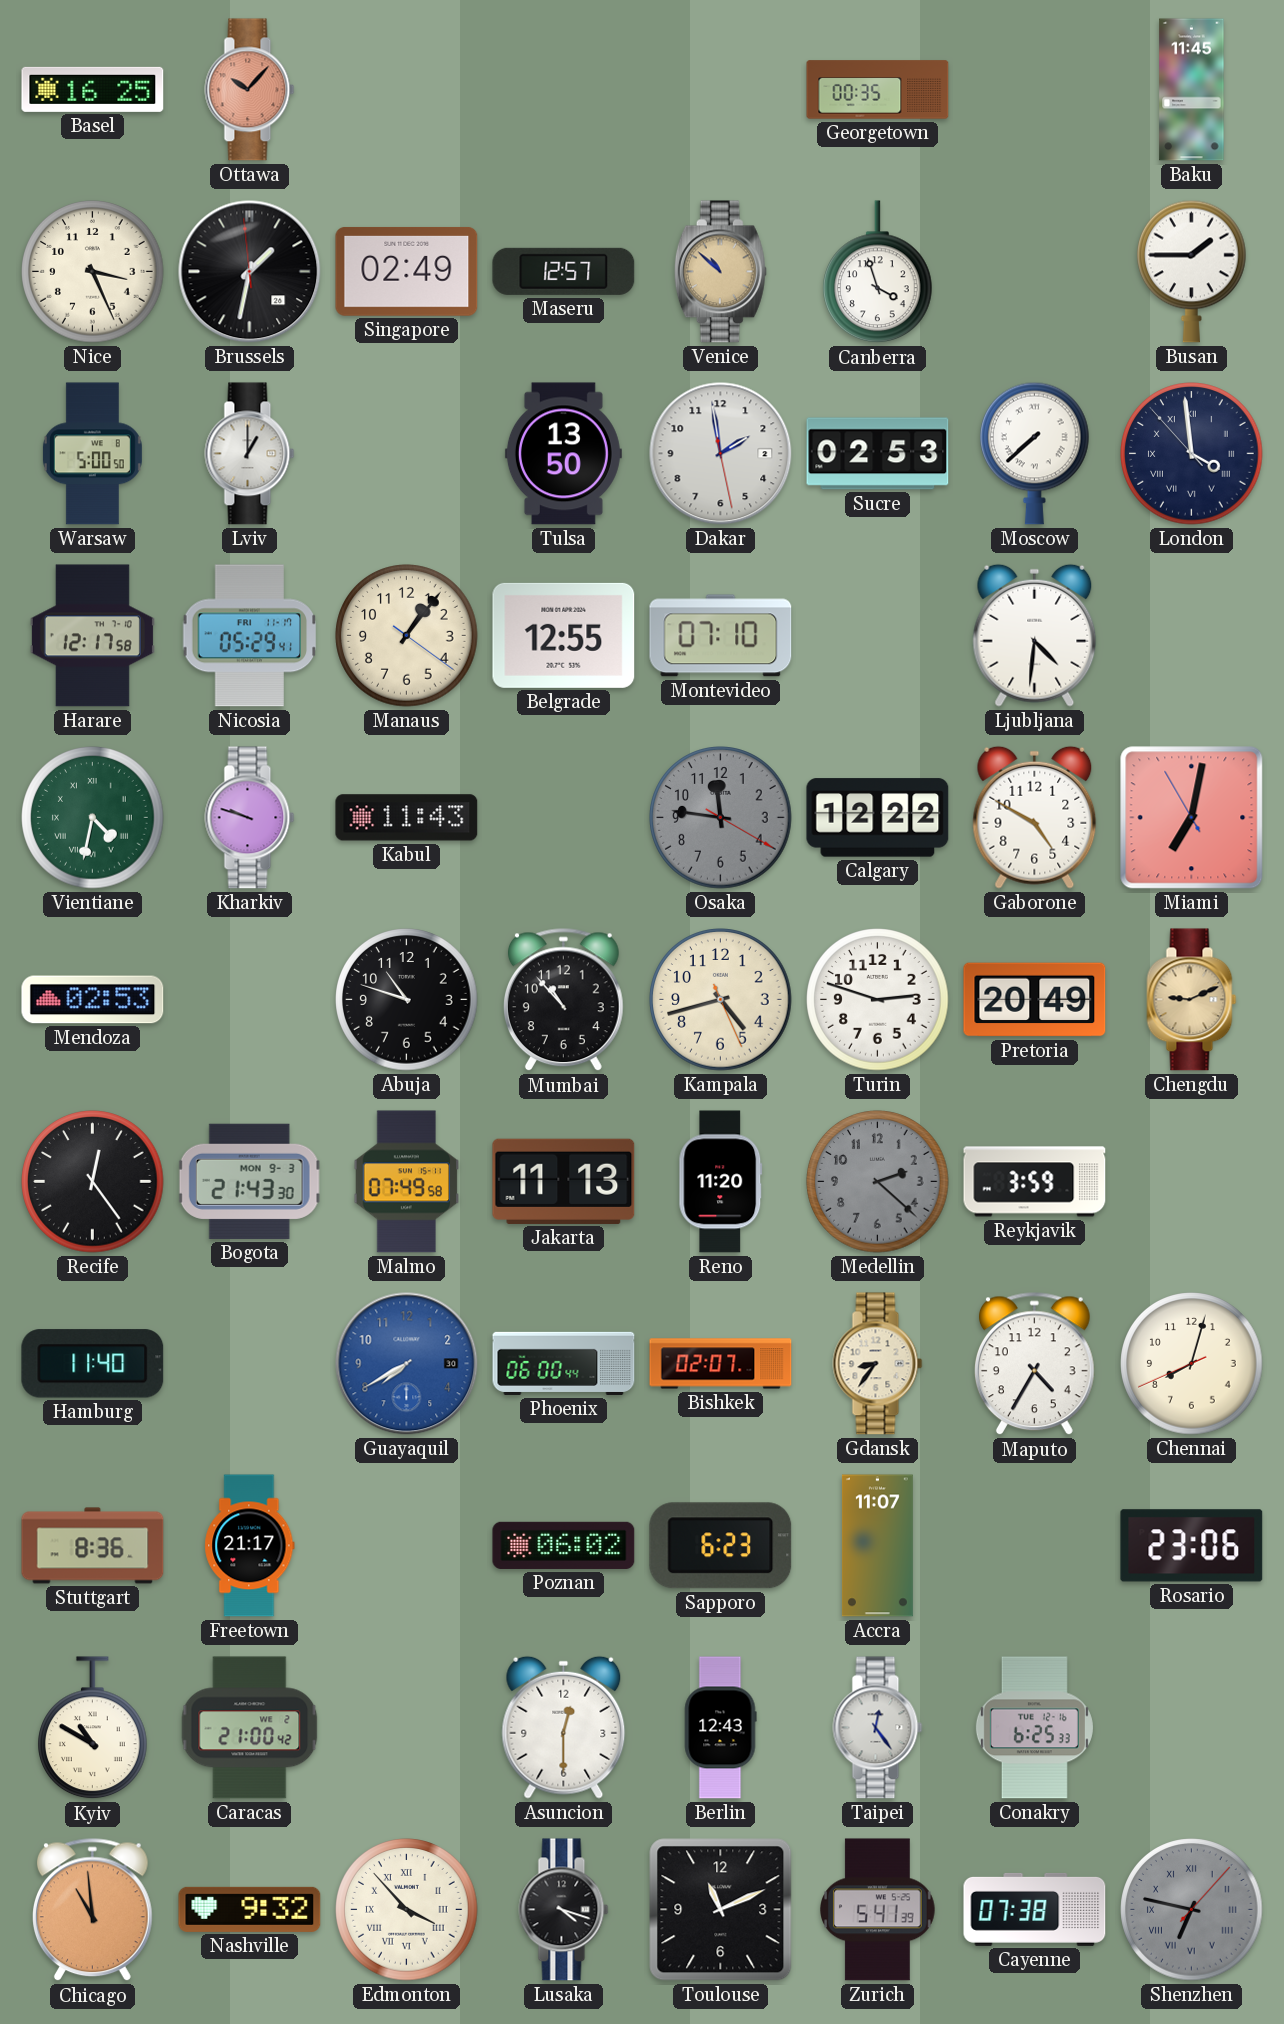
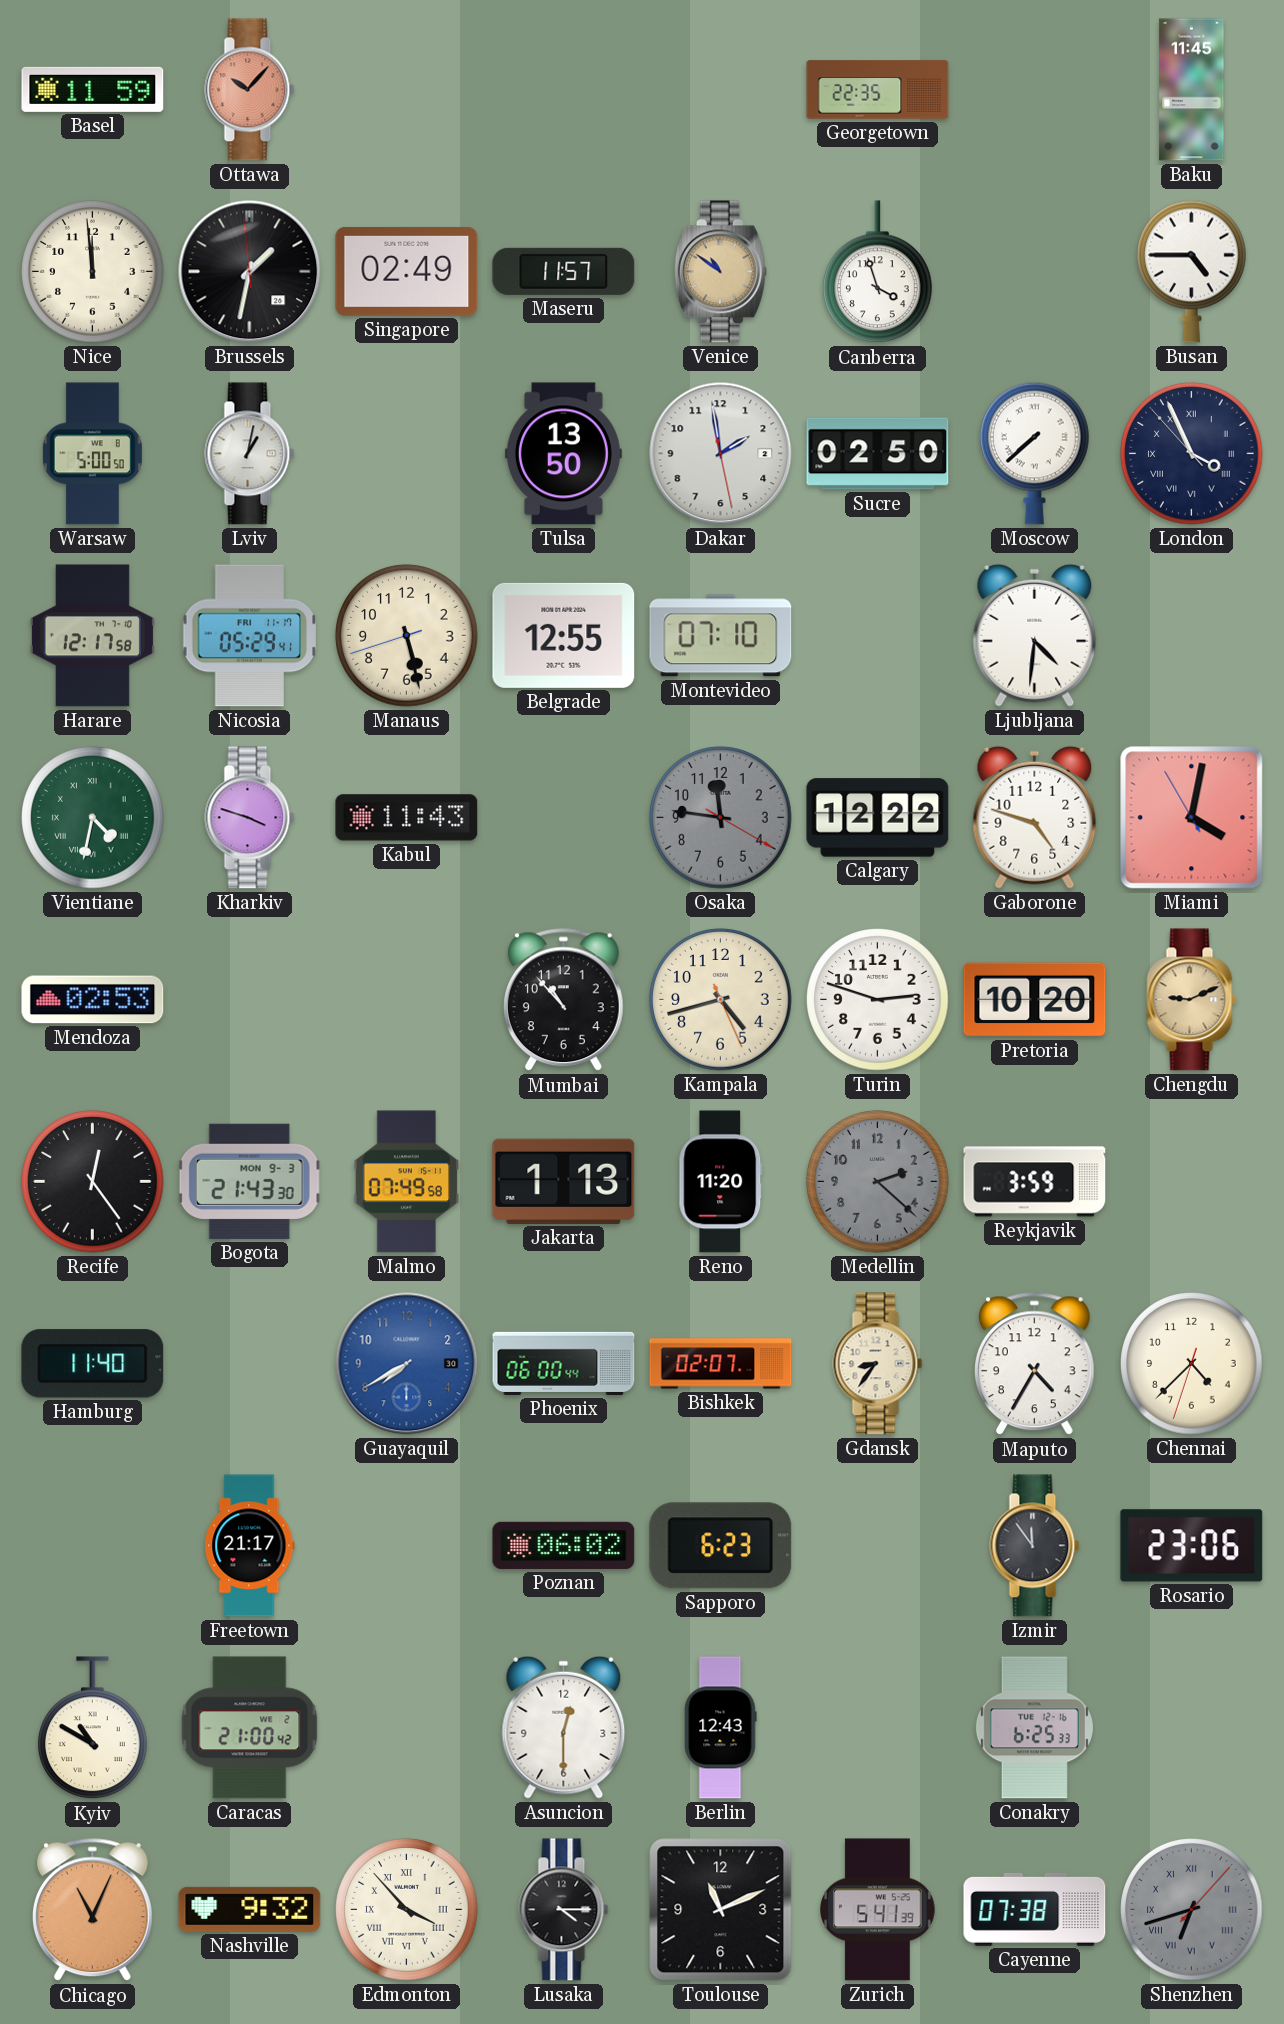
Basel: 16:25 -> 11:59
Georgetown: 00:35 -> 22:35
Nice: 3:26 -> 11:59
Maseru: 12:57 -> 11:57
Venice: 10:52 -> 10:51
Busan: 1:45 -> 4:45
Lviv: 1:00 -> 1:02
Sucre: 02:53 -> 02:50
London: 3:58 -> 3:55
Manaus: 1:06 -> 5:27
Kharkiv: 9:48 -> 3:48
Gaborone: 4:50 -> 4:48
Miami: 7:01 -> 4:01
Abuja: 10:48 -> none
Pretoria: 20:49 -> 10:20
Jakarta: 11:13 -> 1:13
Chennai: 8:02 -> 4:37
Stuttgart: 8:36 -> none
Accra: 11:07 -> none
Izmir: none -> 11:54
Taipei: 12:24 -> none
Chicago: 10:59 -> 11:04
Lusaka: 4:18 -> 4:15
Shenzhen: 6:47 -> 6:42
